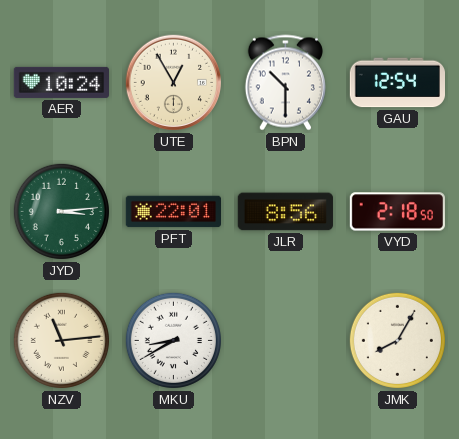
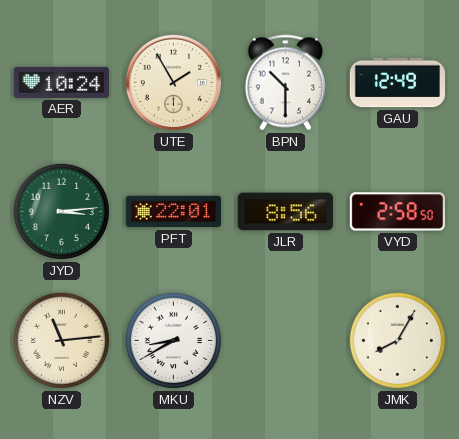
UTE: 12:55 -> 1:55
GAU: 12:54 -> 12:49
VYD: 2:18 -> 2:58
